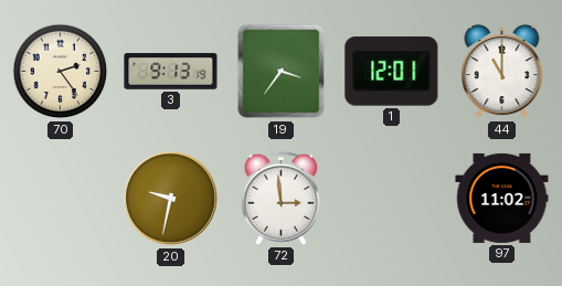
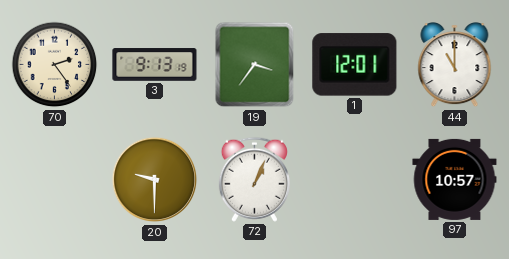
20: 9:32 -> 9:30
72: 2:59 -> 1:04
97: 11:02 -> 10:57
